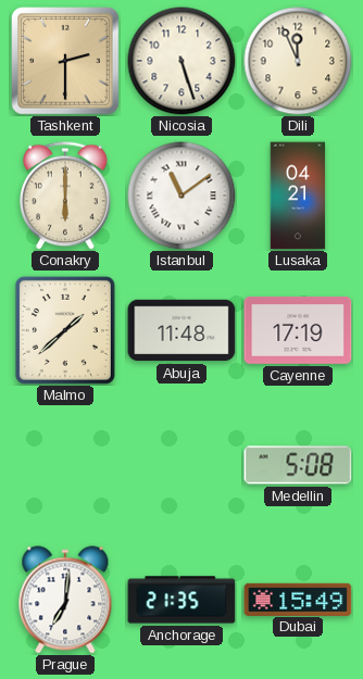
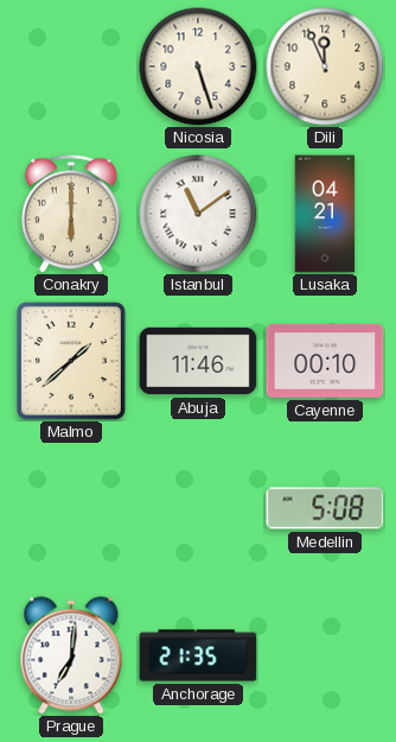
Tashkent: 2:30 -> none
Abuja: 11:48 -> 11:46
Cayenne: 17:19 -> 00:10
Dubai: 15:49 -> none
